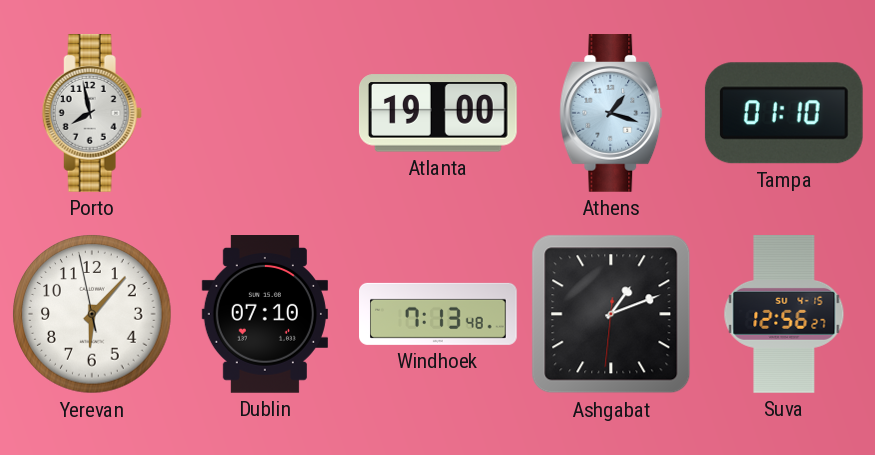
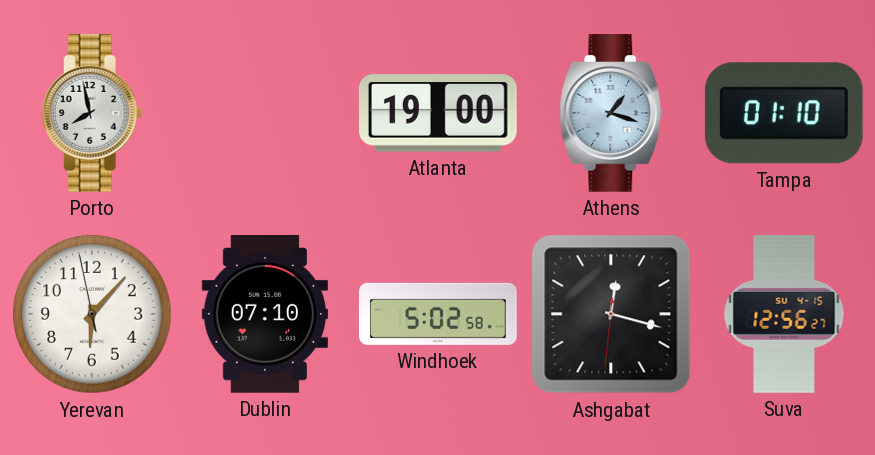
Windhoek: 7:13 -> 5:02
Ashgabat: 1:11 -> 12:17
